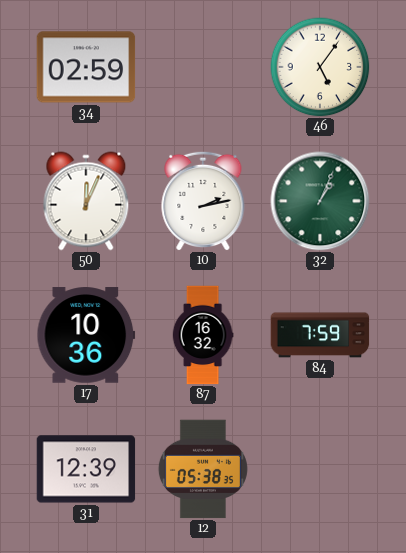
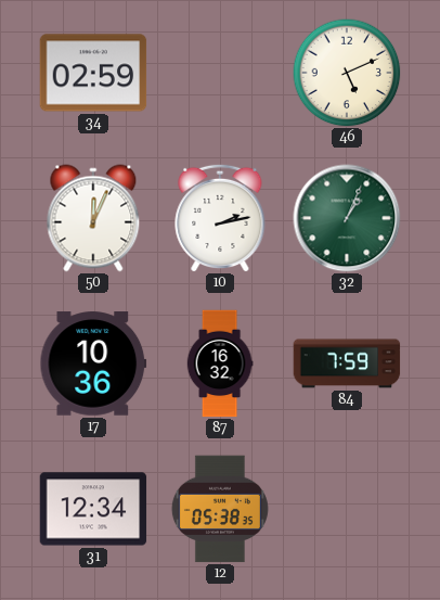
46: 5:06 -> 5:11
31: 12:39 -> 12:34
